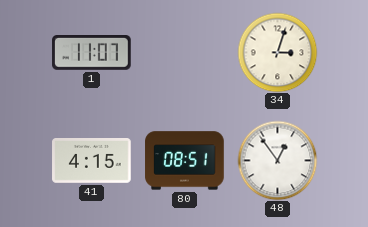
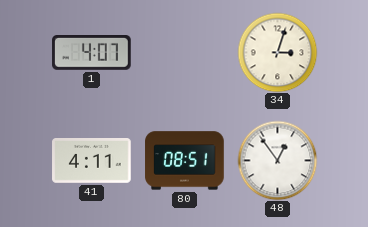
1: 11:07 -> 4:07
41: 4:15 -> 4:11
